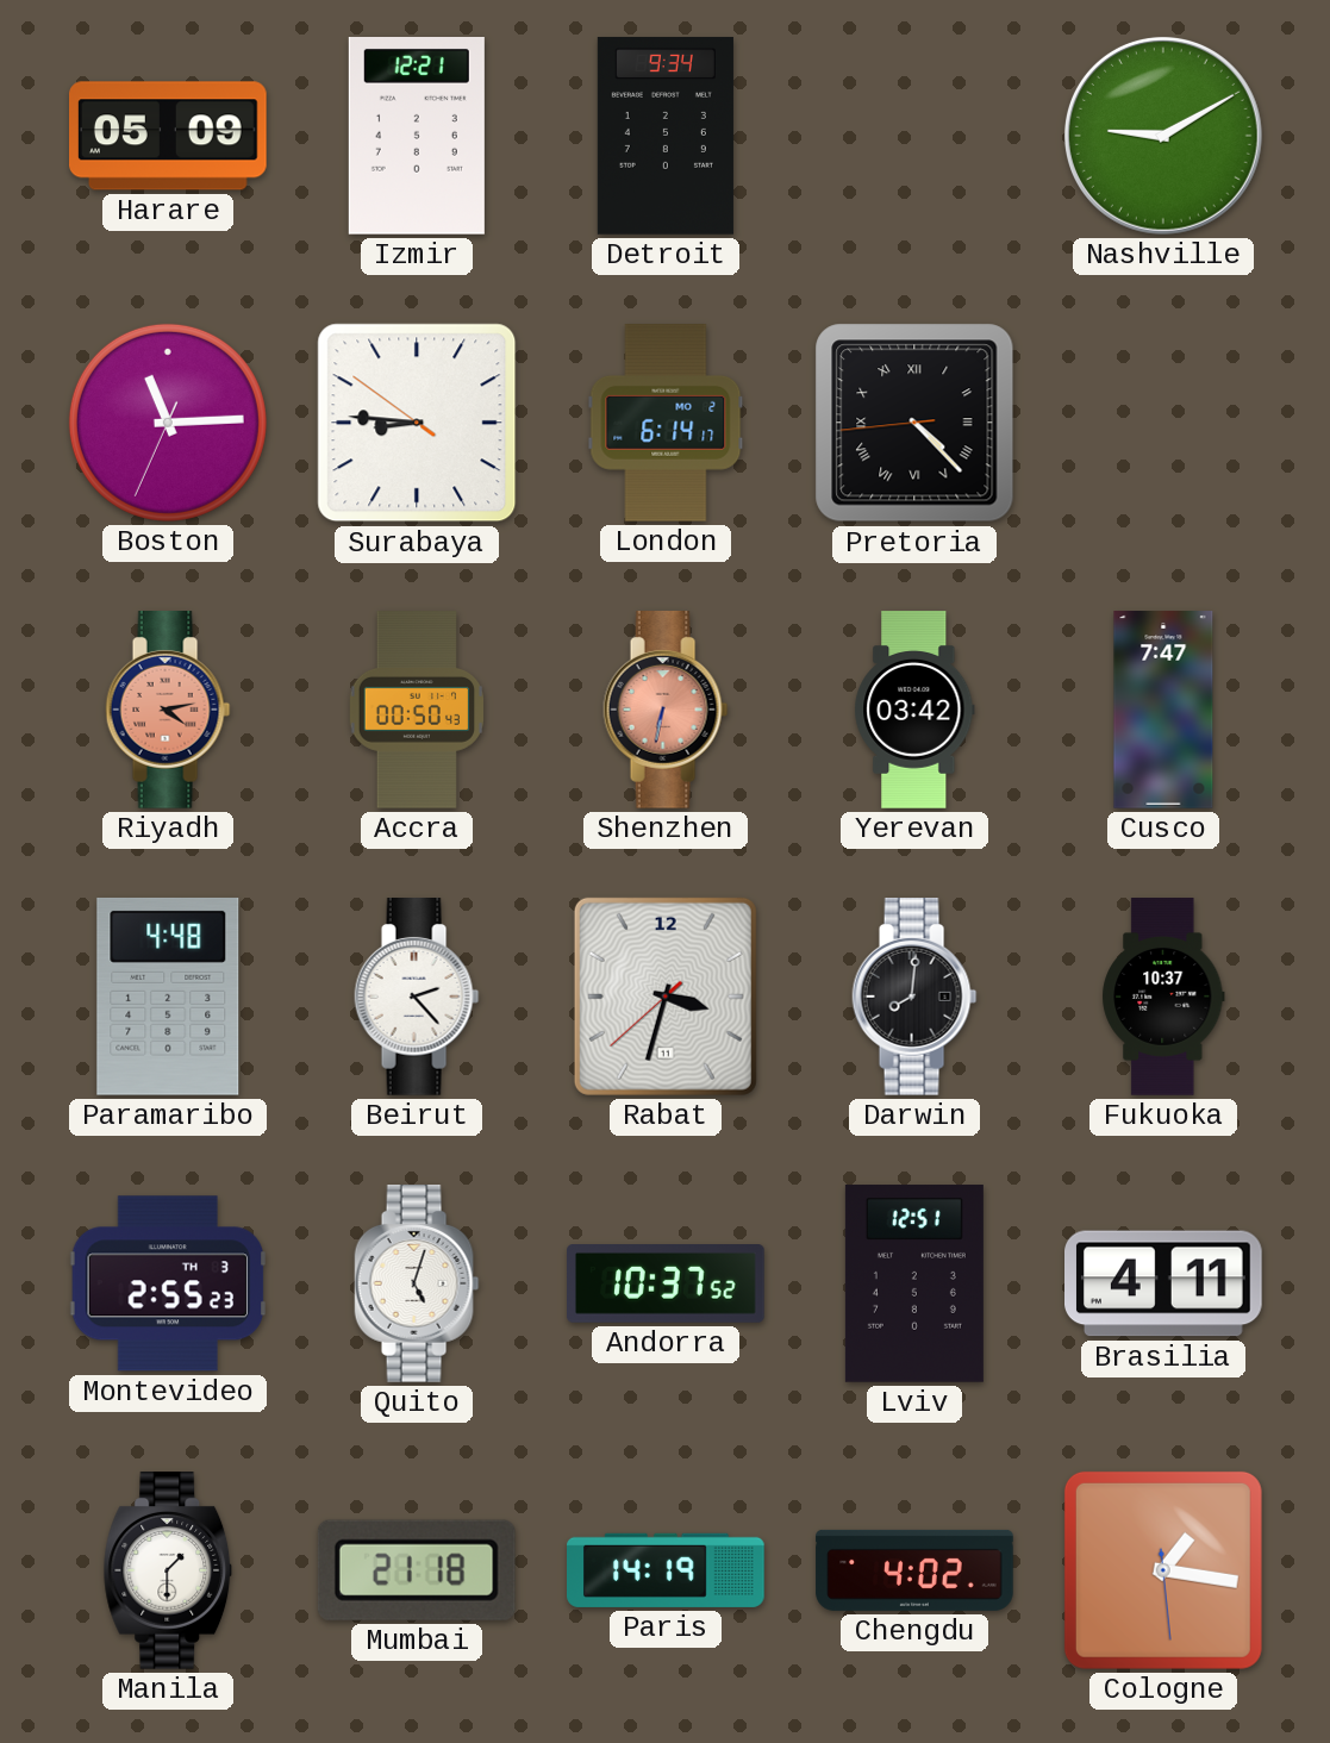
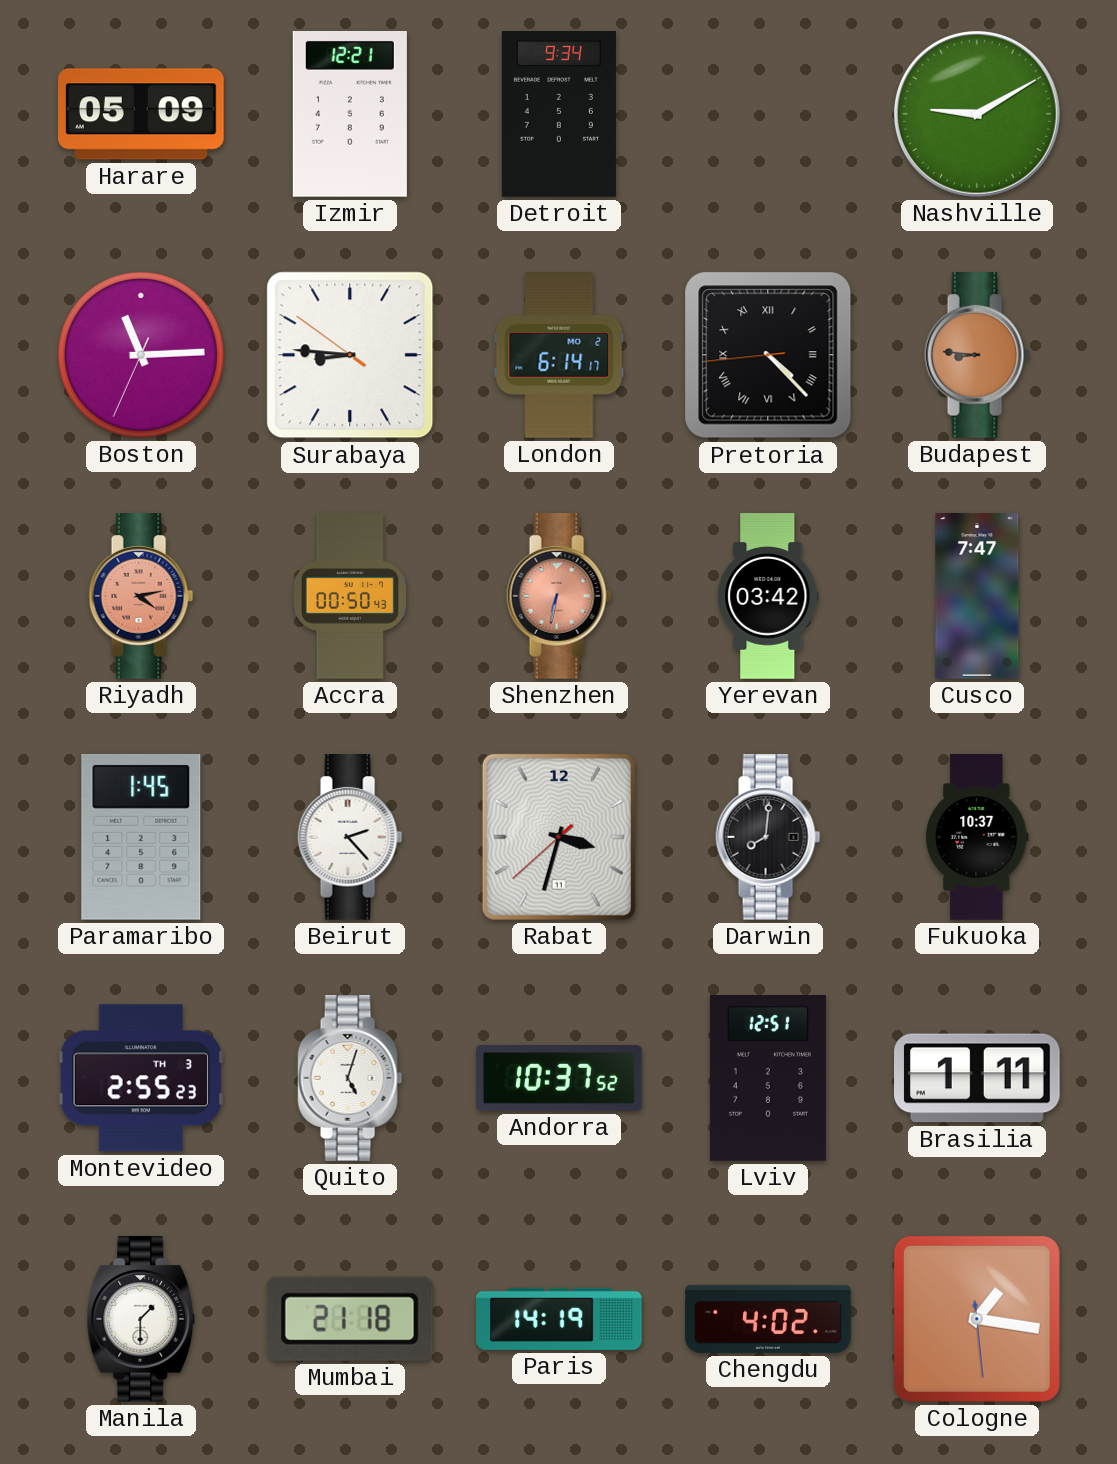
Budapest: none -> 8:46
Paramaribo: 4:48 -> 1:45
Brasilia: 4:11 -> 1:11
